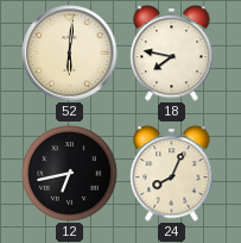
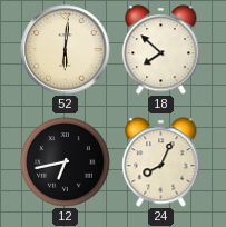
18: 7:47 -> 7:52
